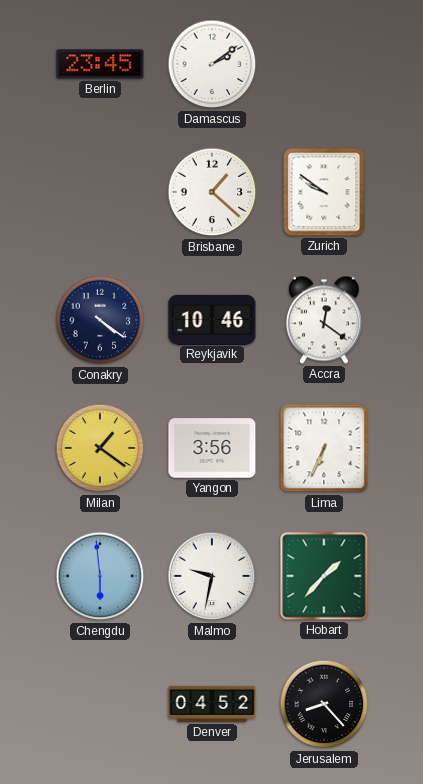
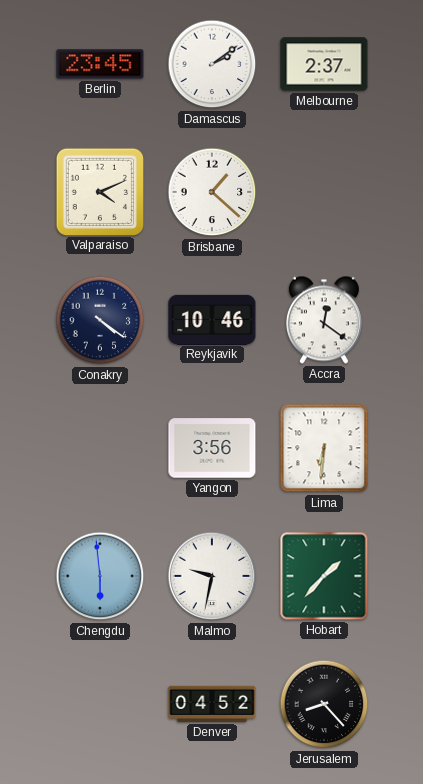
Melbourne: none -> 2:37
Valparaiso: none -> 4:11
Zurich: 9:51 -> none
Milan: 1:21 -> none
Lima: 6:34 -> 6:31
